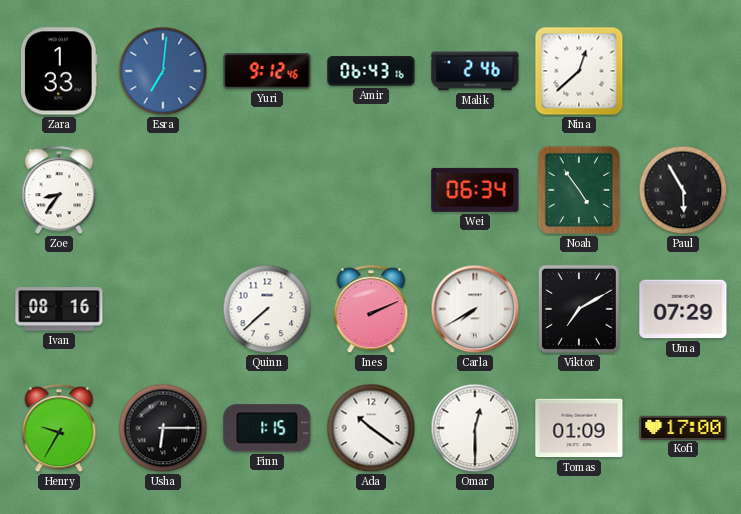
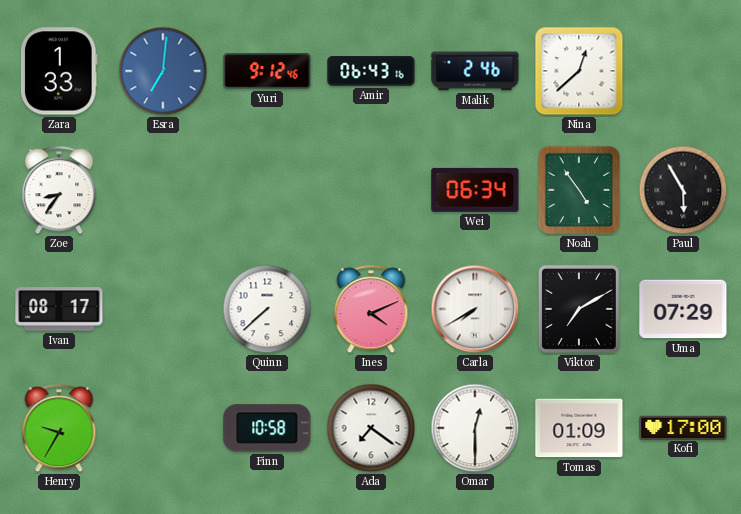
Ivan: 08:16 -> 08:17
Ines: 2:11 -> 4:11
Usha: 6:15 -> none
Finn: 1:15 -> 10:58
Ada: 10:21 -> 7:21
